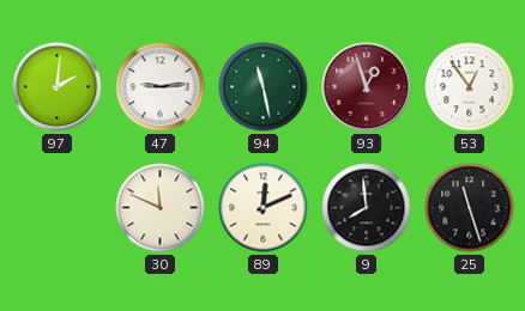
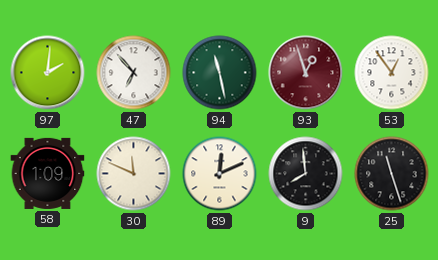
47: 9:14 -> 6:53
58: none -> 1:09
